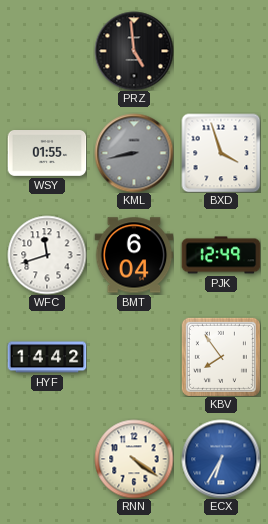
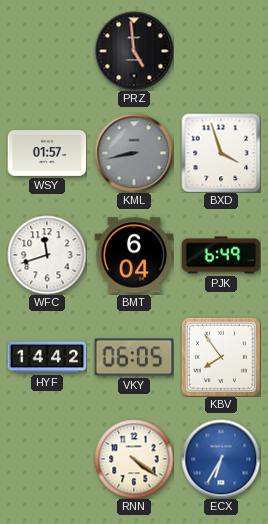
WSY: 01:55 -> 01:57
PJK: 12:49 -> 6:49
VKY: none -> 06:05
